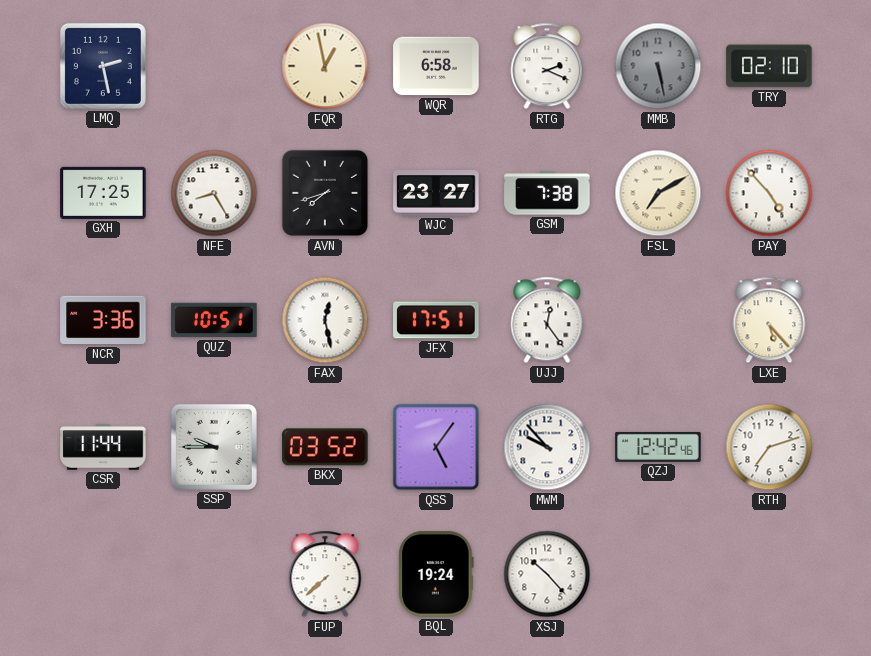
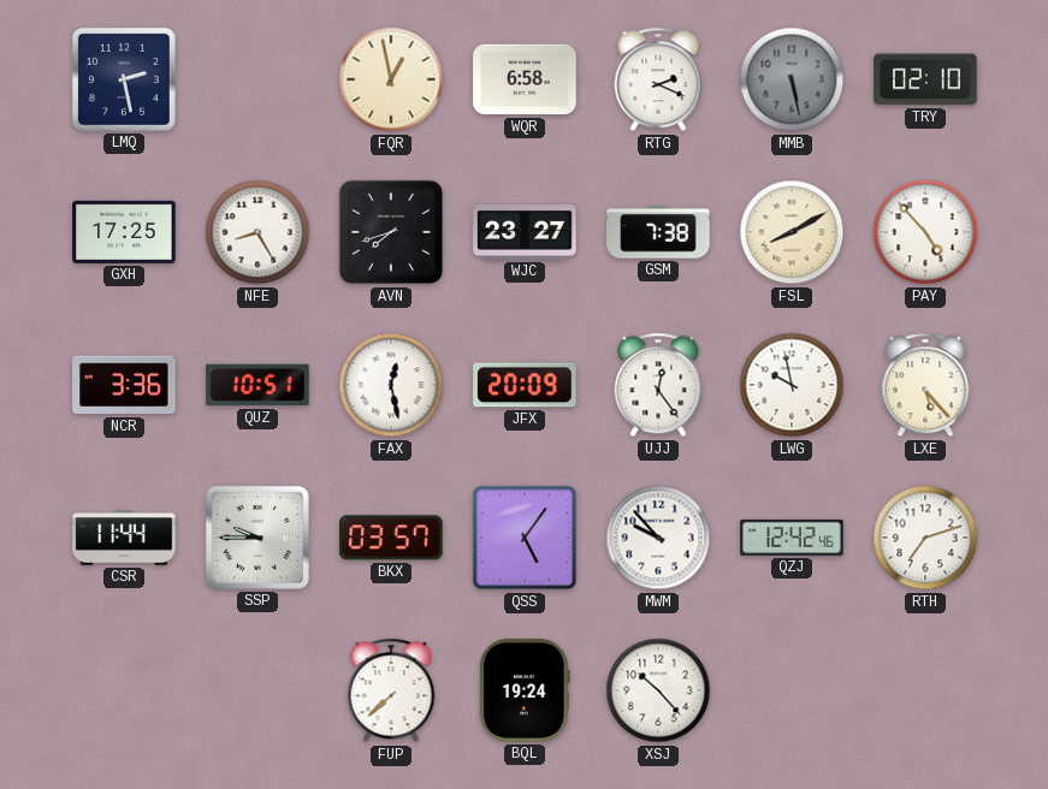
FSL: 7:10 -> 8:10
JFX: 17:51 -> 20:09
LWG: none -> 9:58
BKX: 03:52 -> 03:57
